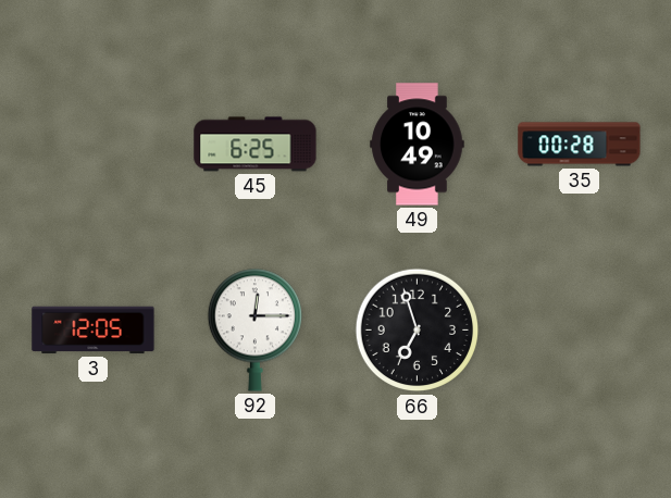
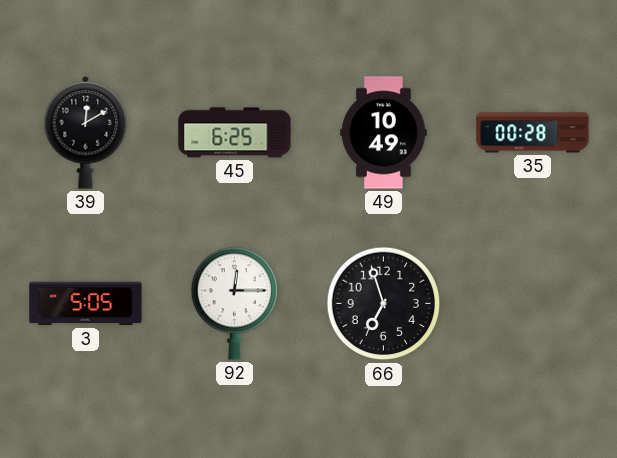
39: none -> 12:10
3: 12:05 -> 5:05
